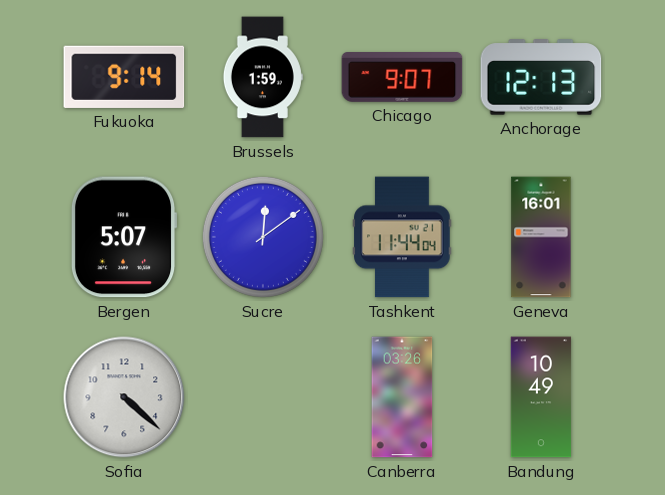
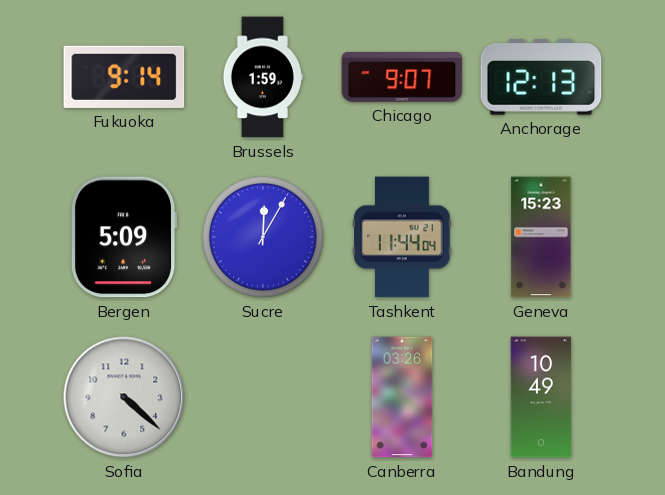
Bergen: 5:07 -> 5:09
Sucre: 12:09 -> 12:05
Geneva: 16:01 -> 15:23
